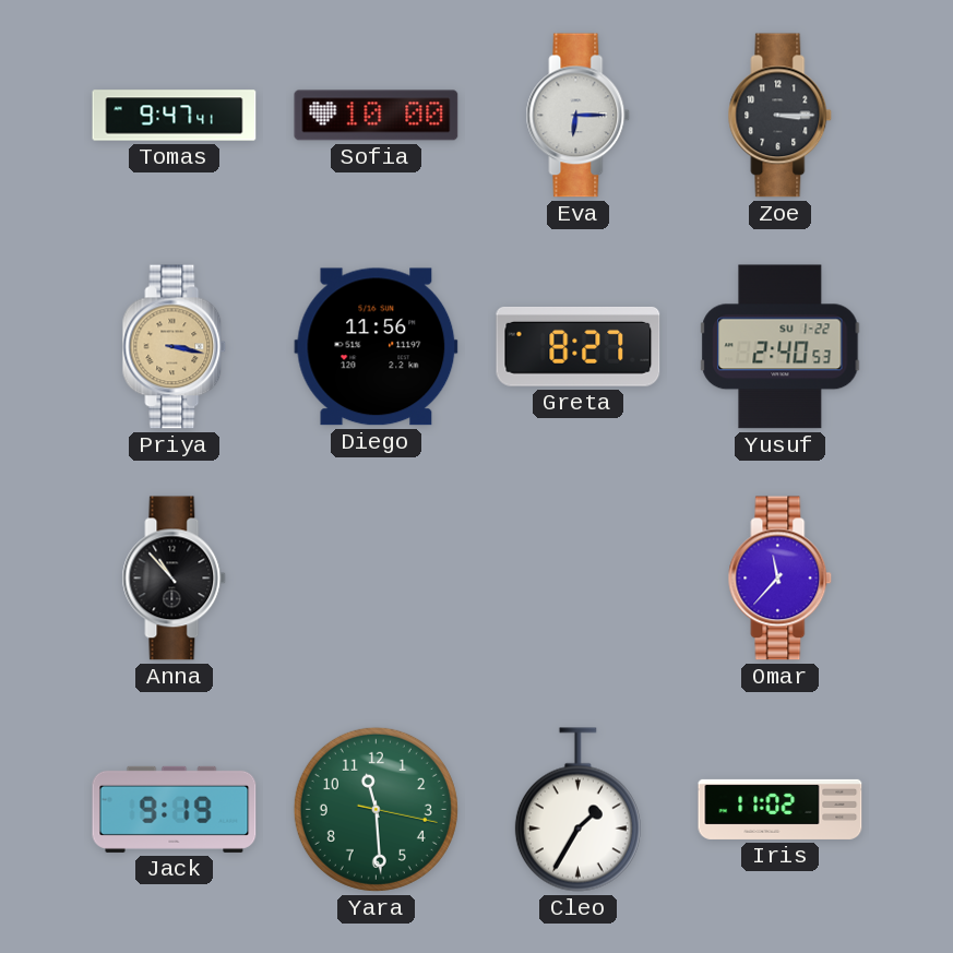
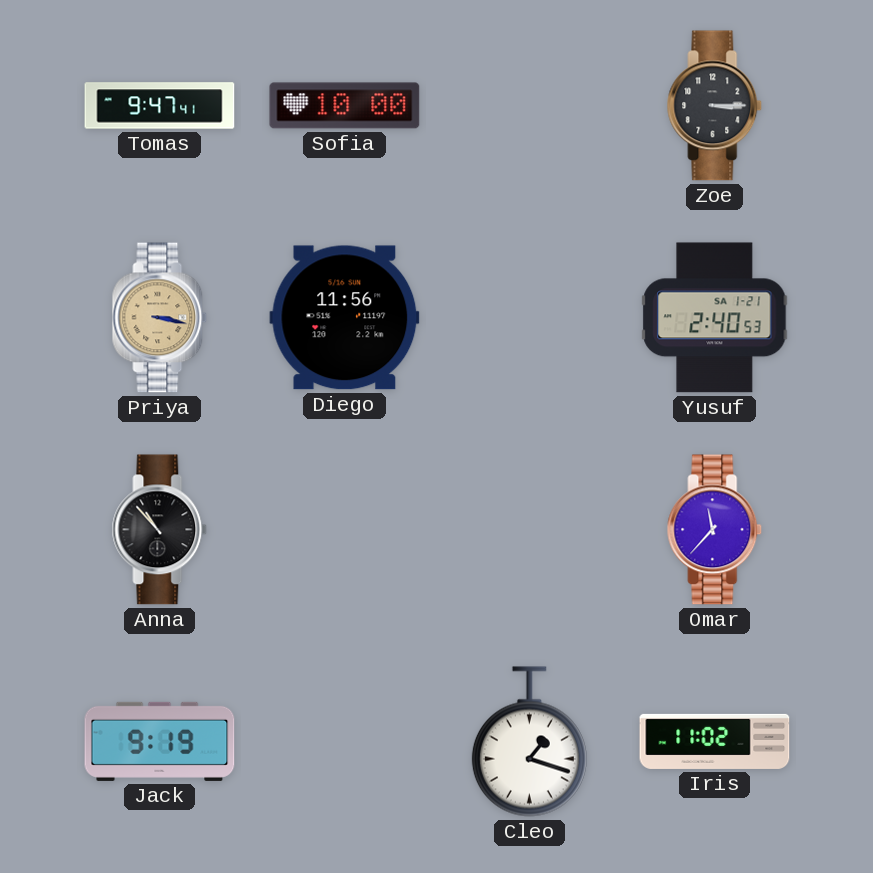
Eva: 6:15 -> none
Greta: 8:27 -> none
Yusuf date: SU 1-22 -> SA 1-21
Yara: 11:29 -> none
Cleo: 1:35 -> 1:18
